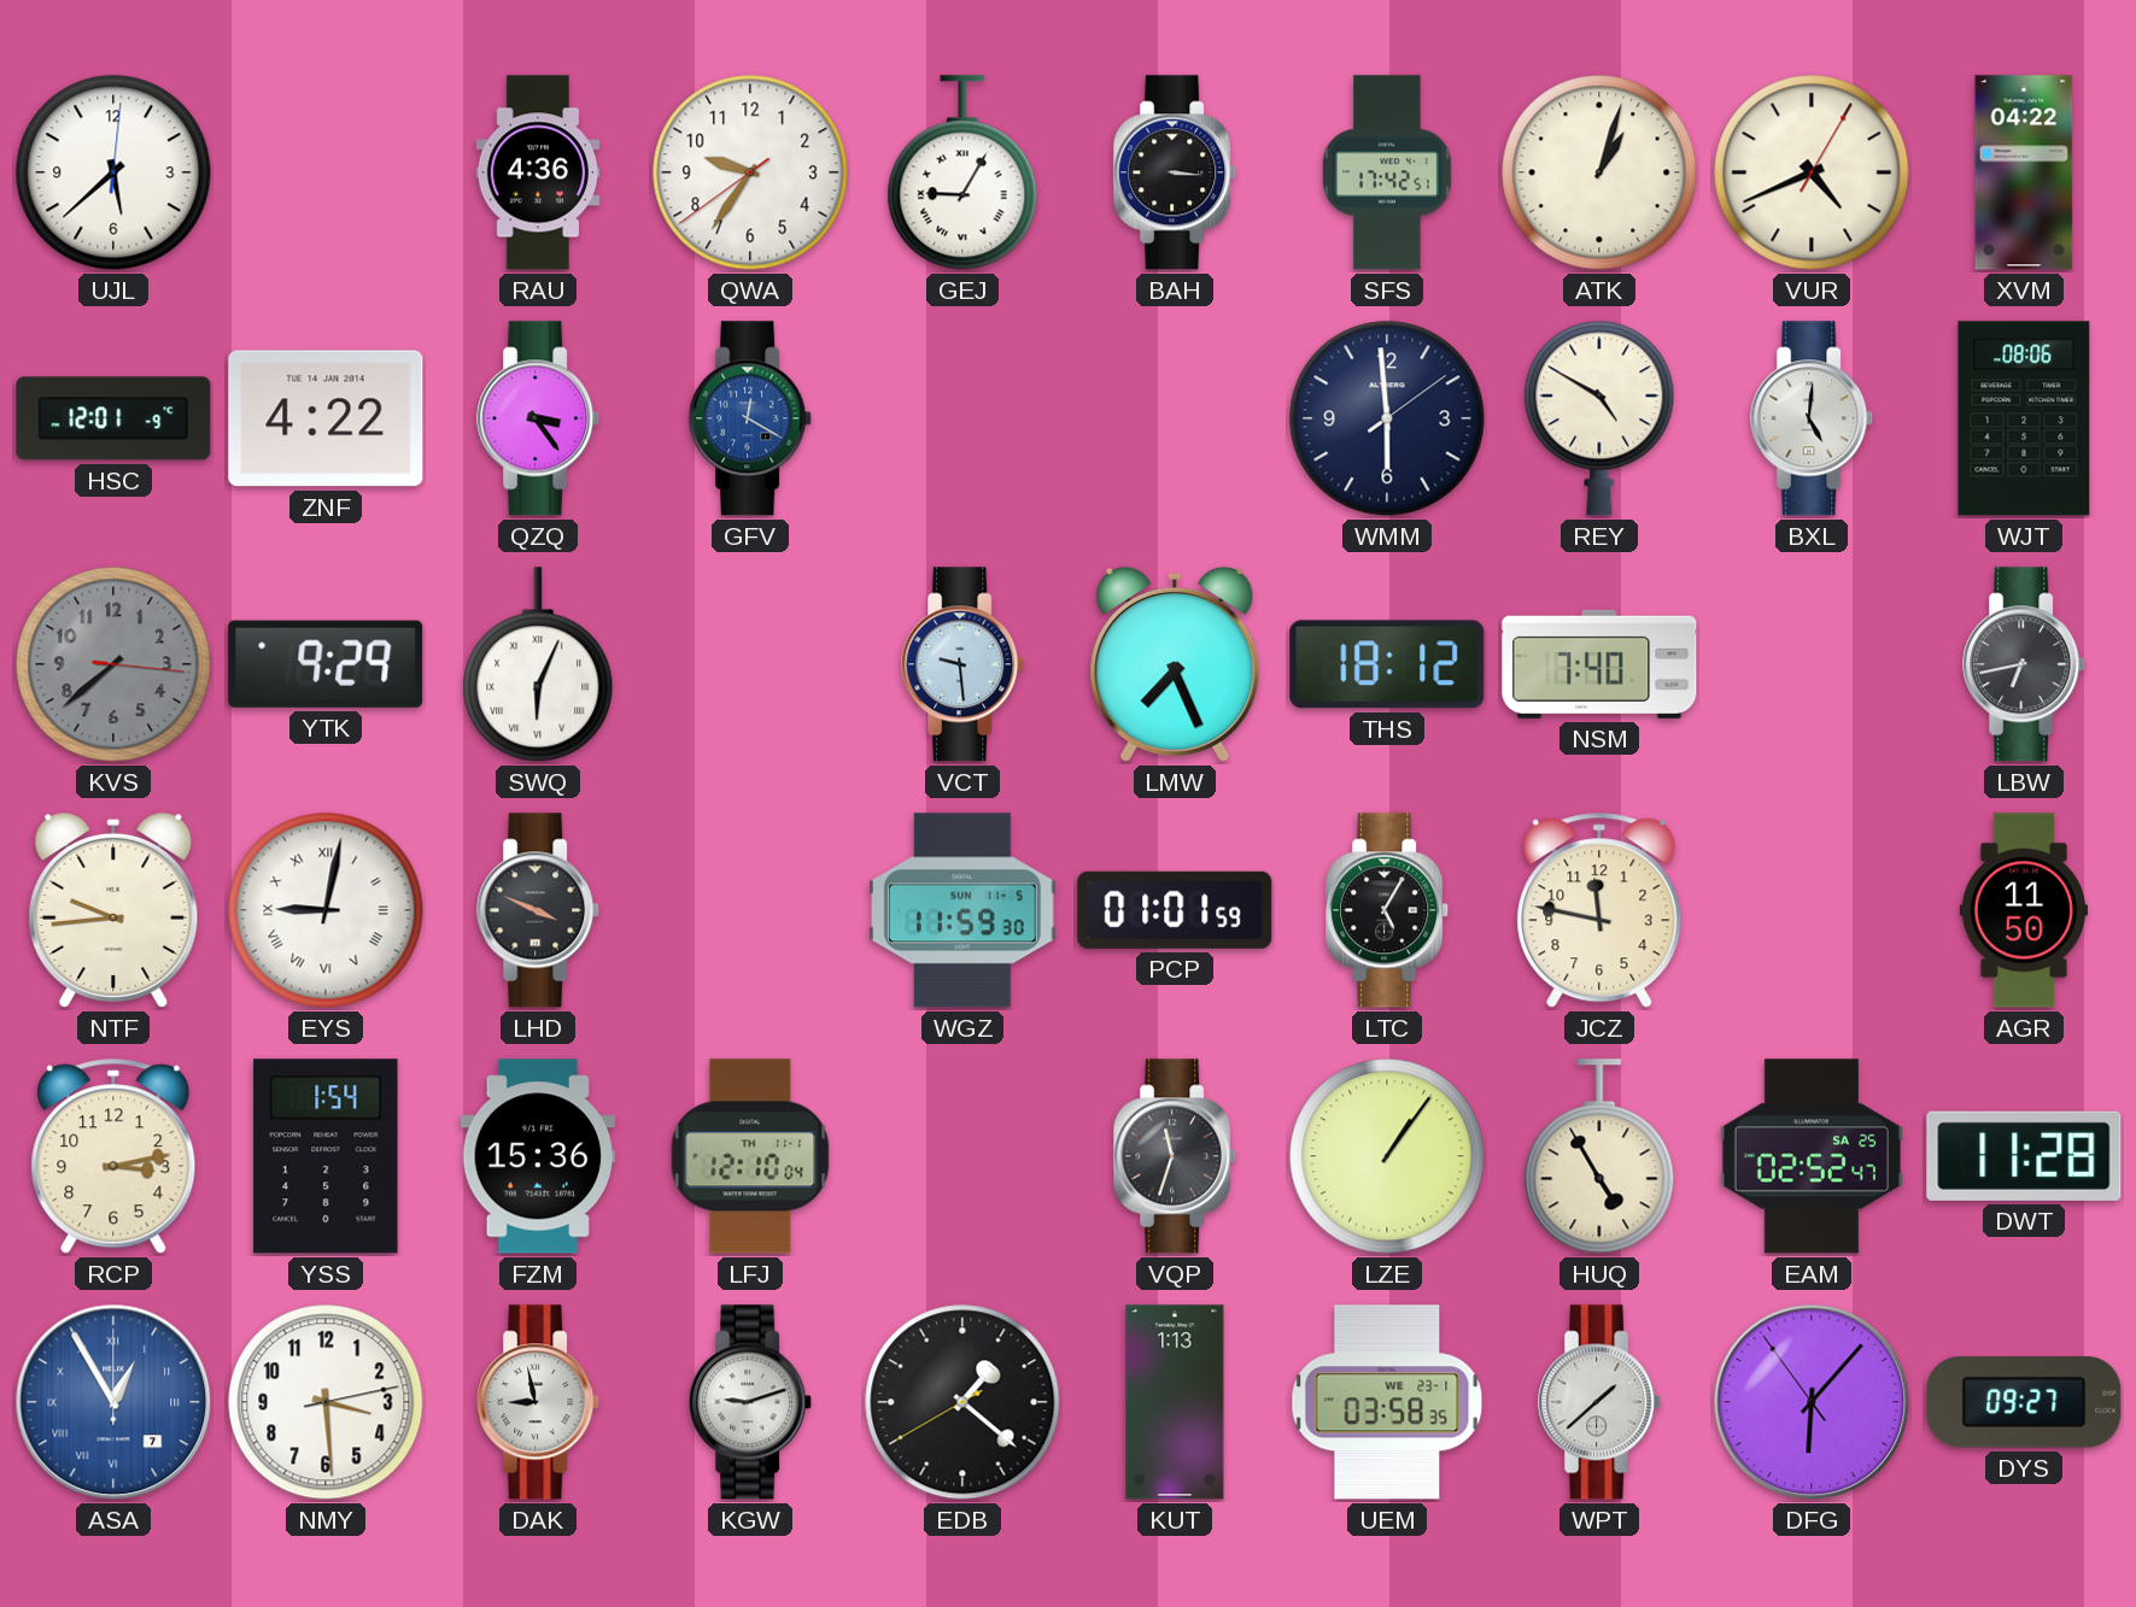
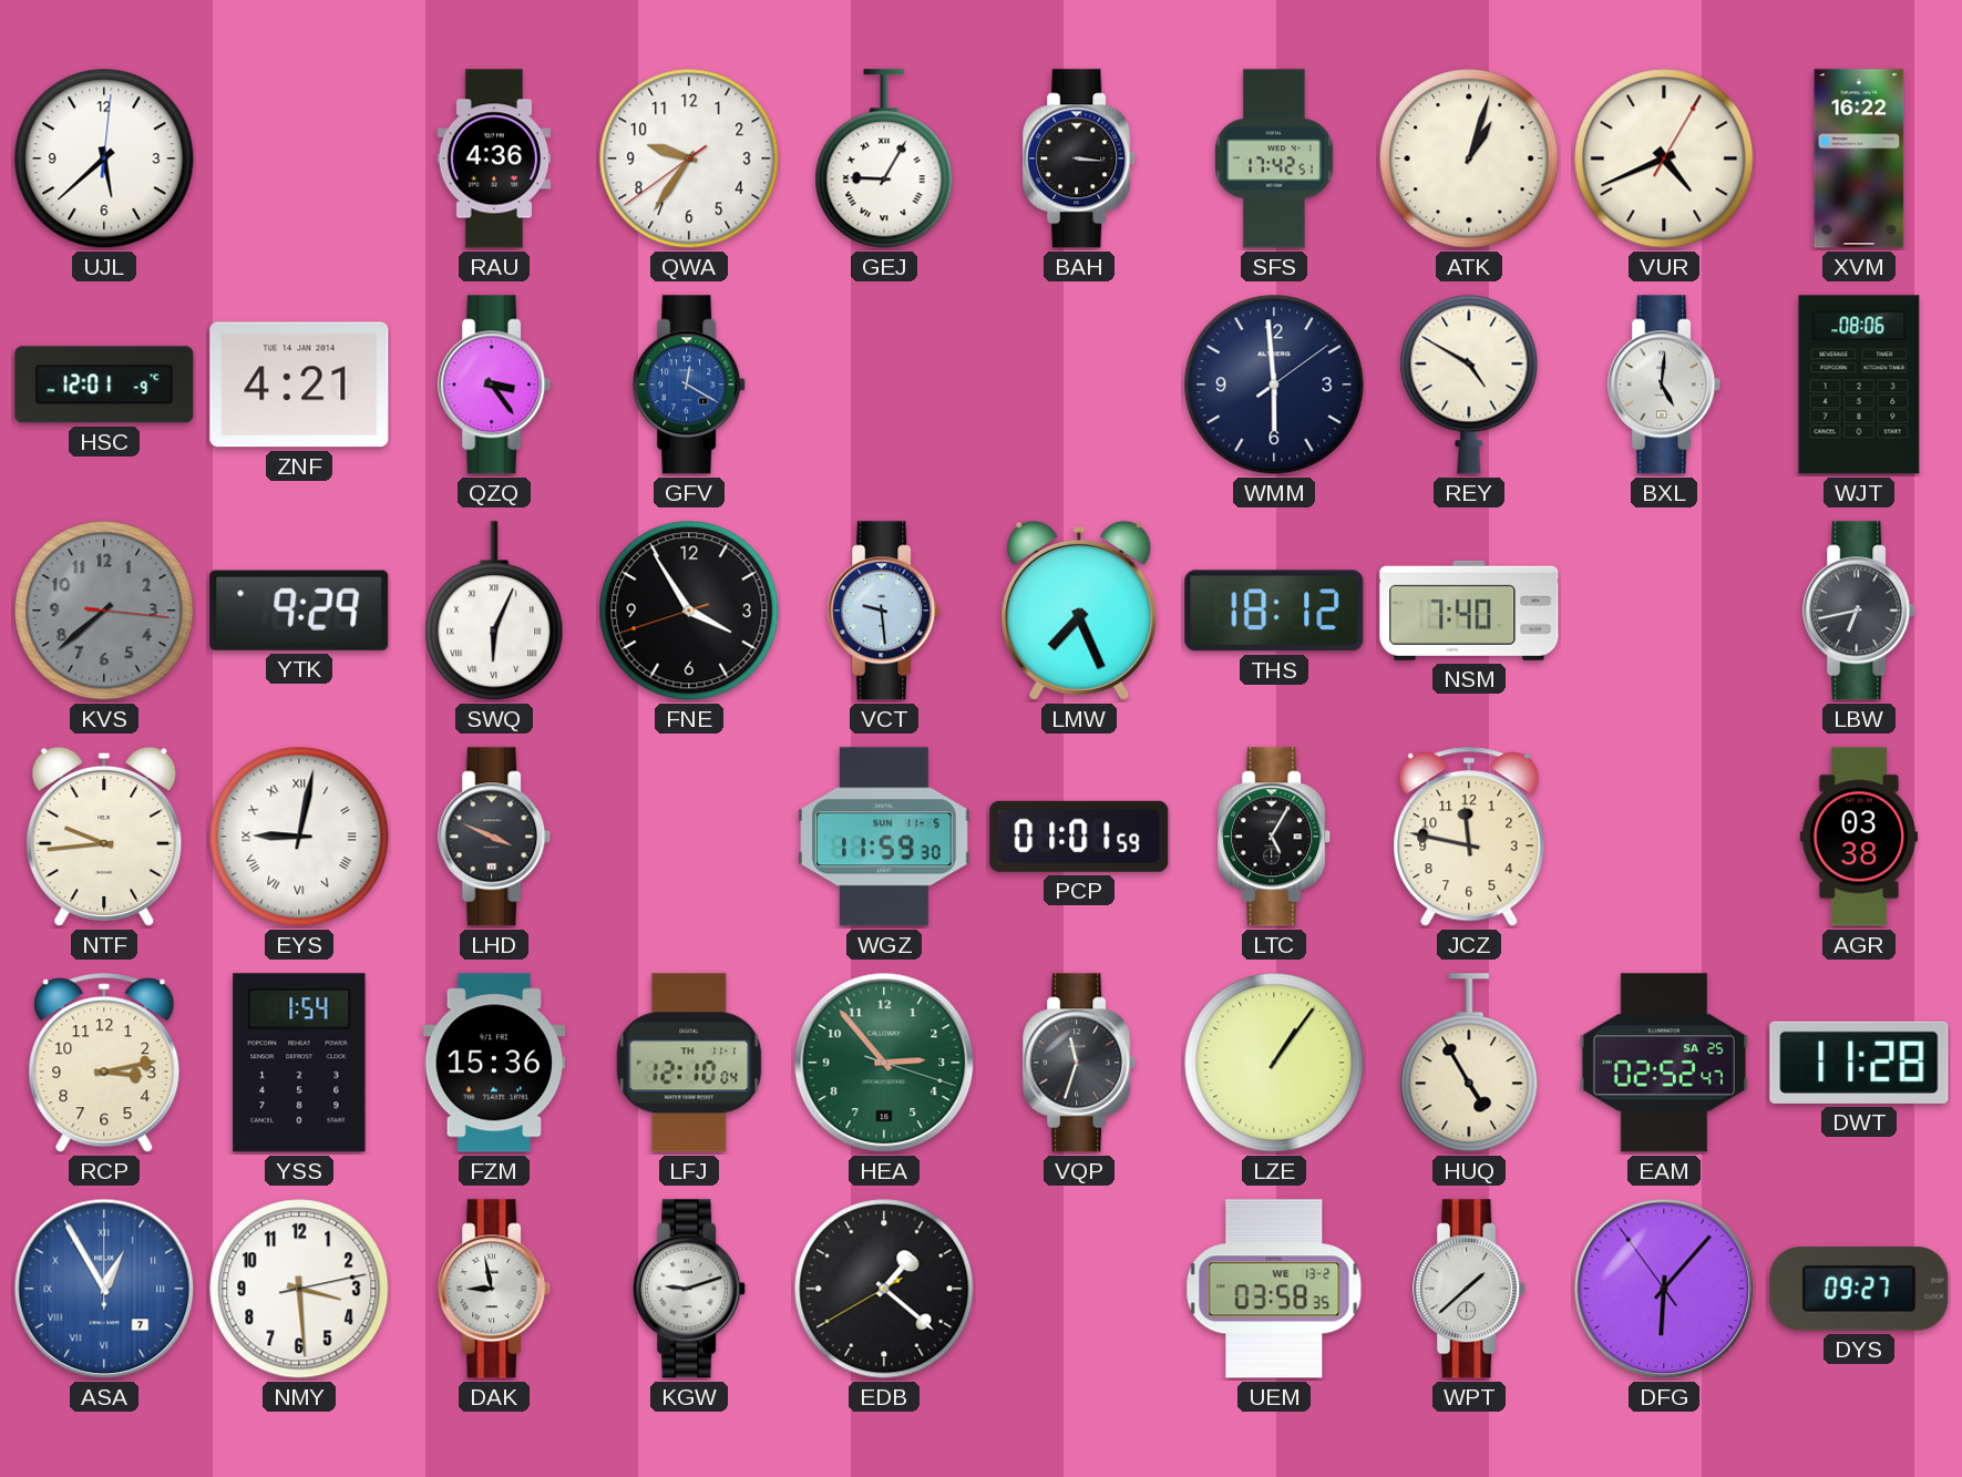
XVM: 04:22 -> 16:22
ZNF: 4:22 -> 4:21
FNE: none -> 3:54
AGR: 11:50 -> 03:38
HEA: none -> 2:53
KUT: 1:13 -> none
UEM date: WE 23-1 -> WE 13-2
